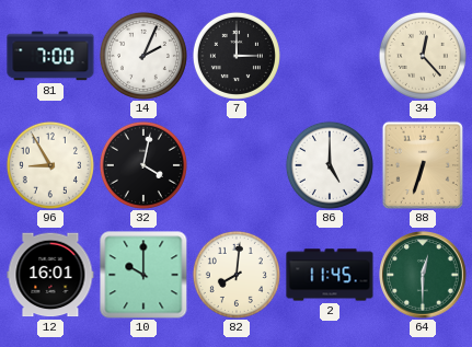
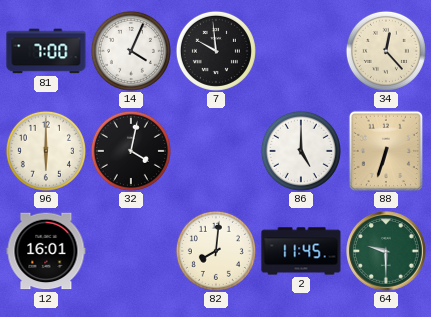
14: 2:04 -> 4:04
7: 3:00 -> 9:59
96: 8:55 -> 6:00
10: 10:00 -> none
64: 12:30 -> 9:30
